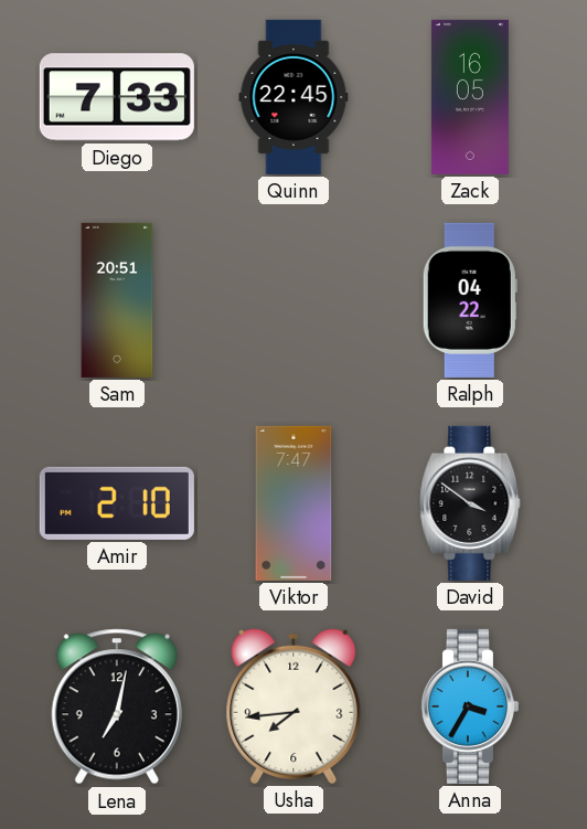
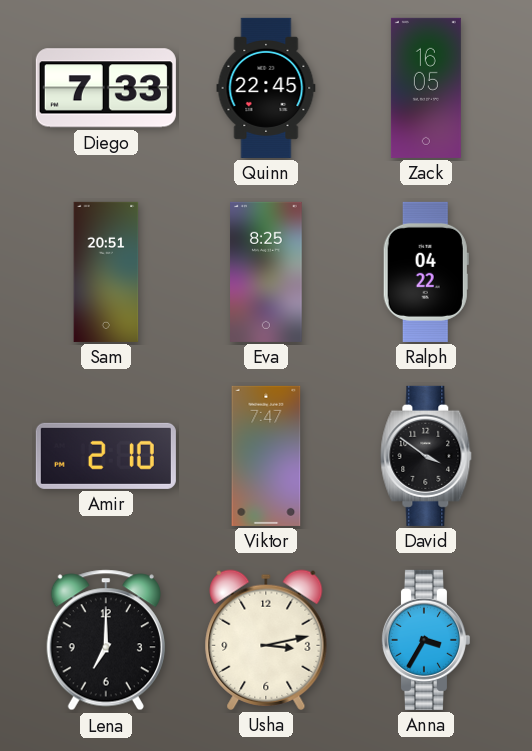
Eva: none -> 8:25
Lena: 7:02 -> 7:00
Usha: 7:44 -> 3:13
